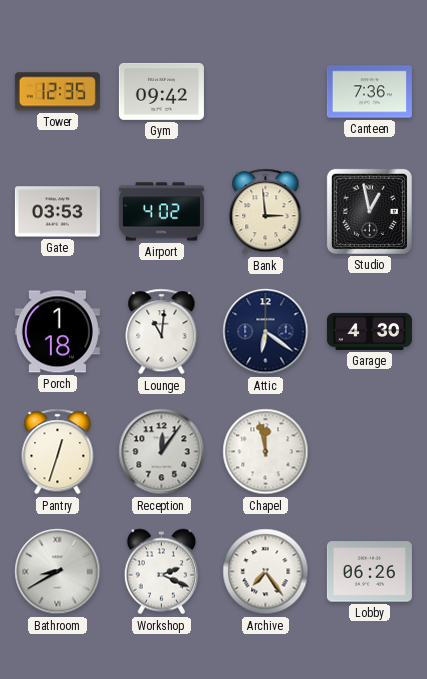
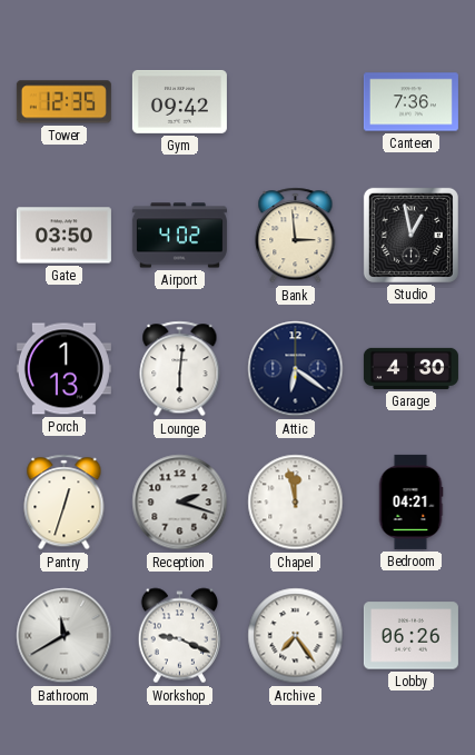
Gate: 03:53 -> 03:50
Porch: 1:18 -> 1:13
Lounge: 11:01 -> 6:01
Reception: 12:06 -> 2:18
Bedroom: none -> 04:21
Bathroom: 8:40 -> 11:40
Workshop: 2:19 -> 9:19
